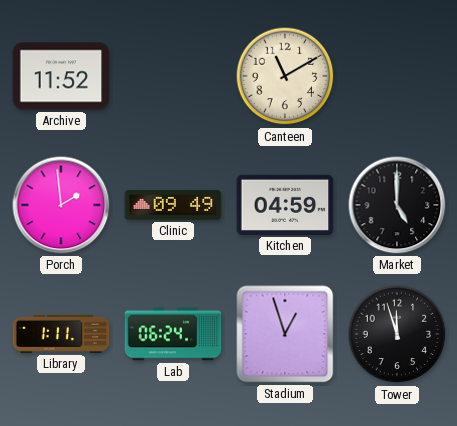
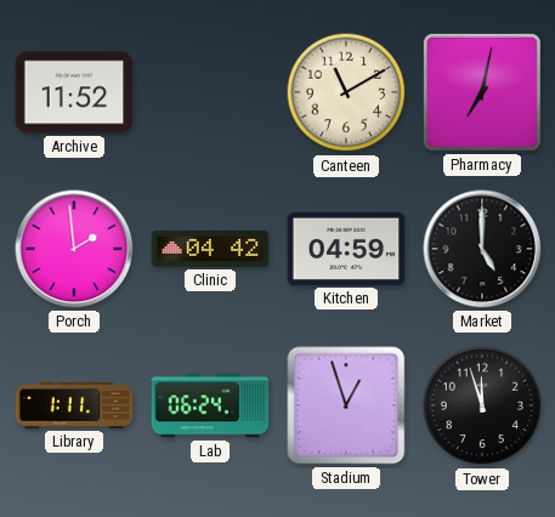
Pharmacy: none -> 7:02
Clinic: 09:49 -> 04:42
